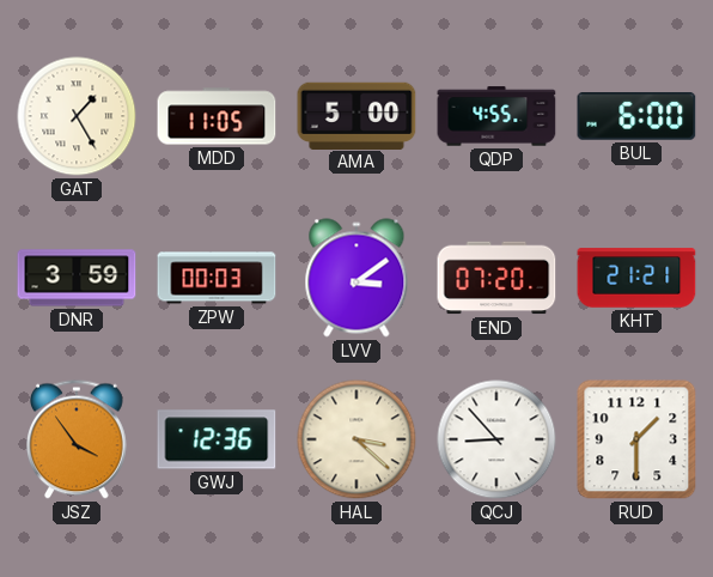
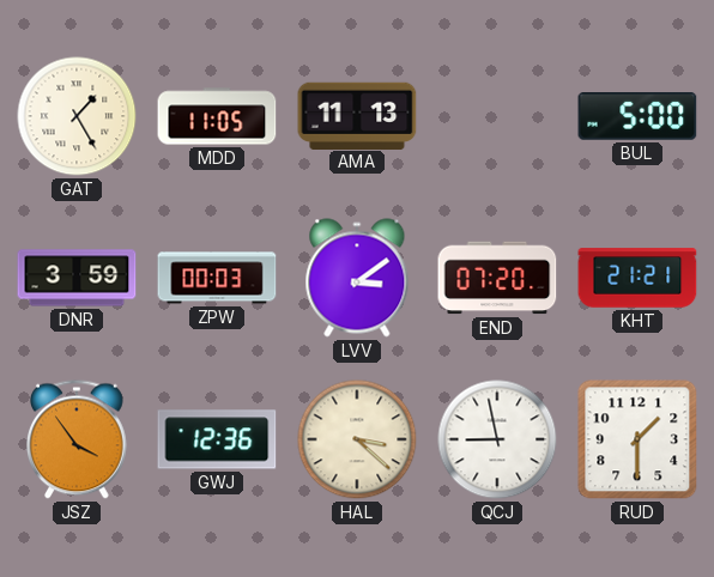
AMA: 5:00 -> 11:13
QDP: 4:55 -> none
BUL: 6:00 -> 5:00
QCJ: 8:53 -> 8:58
